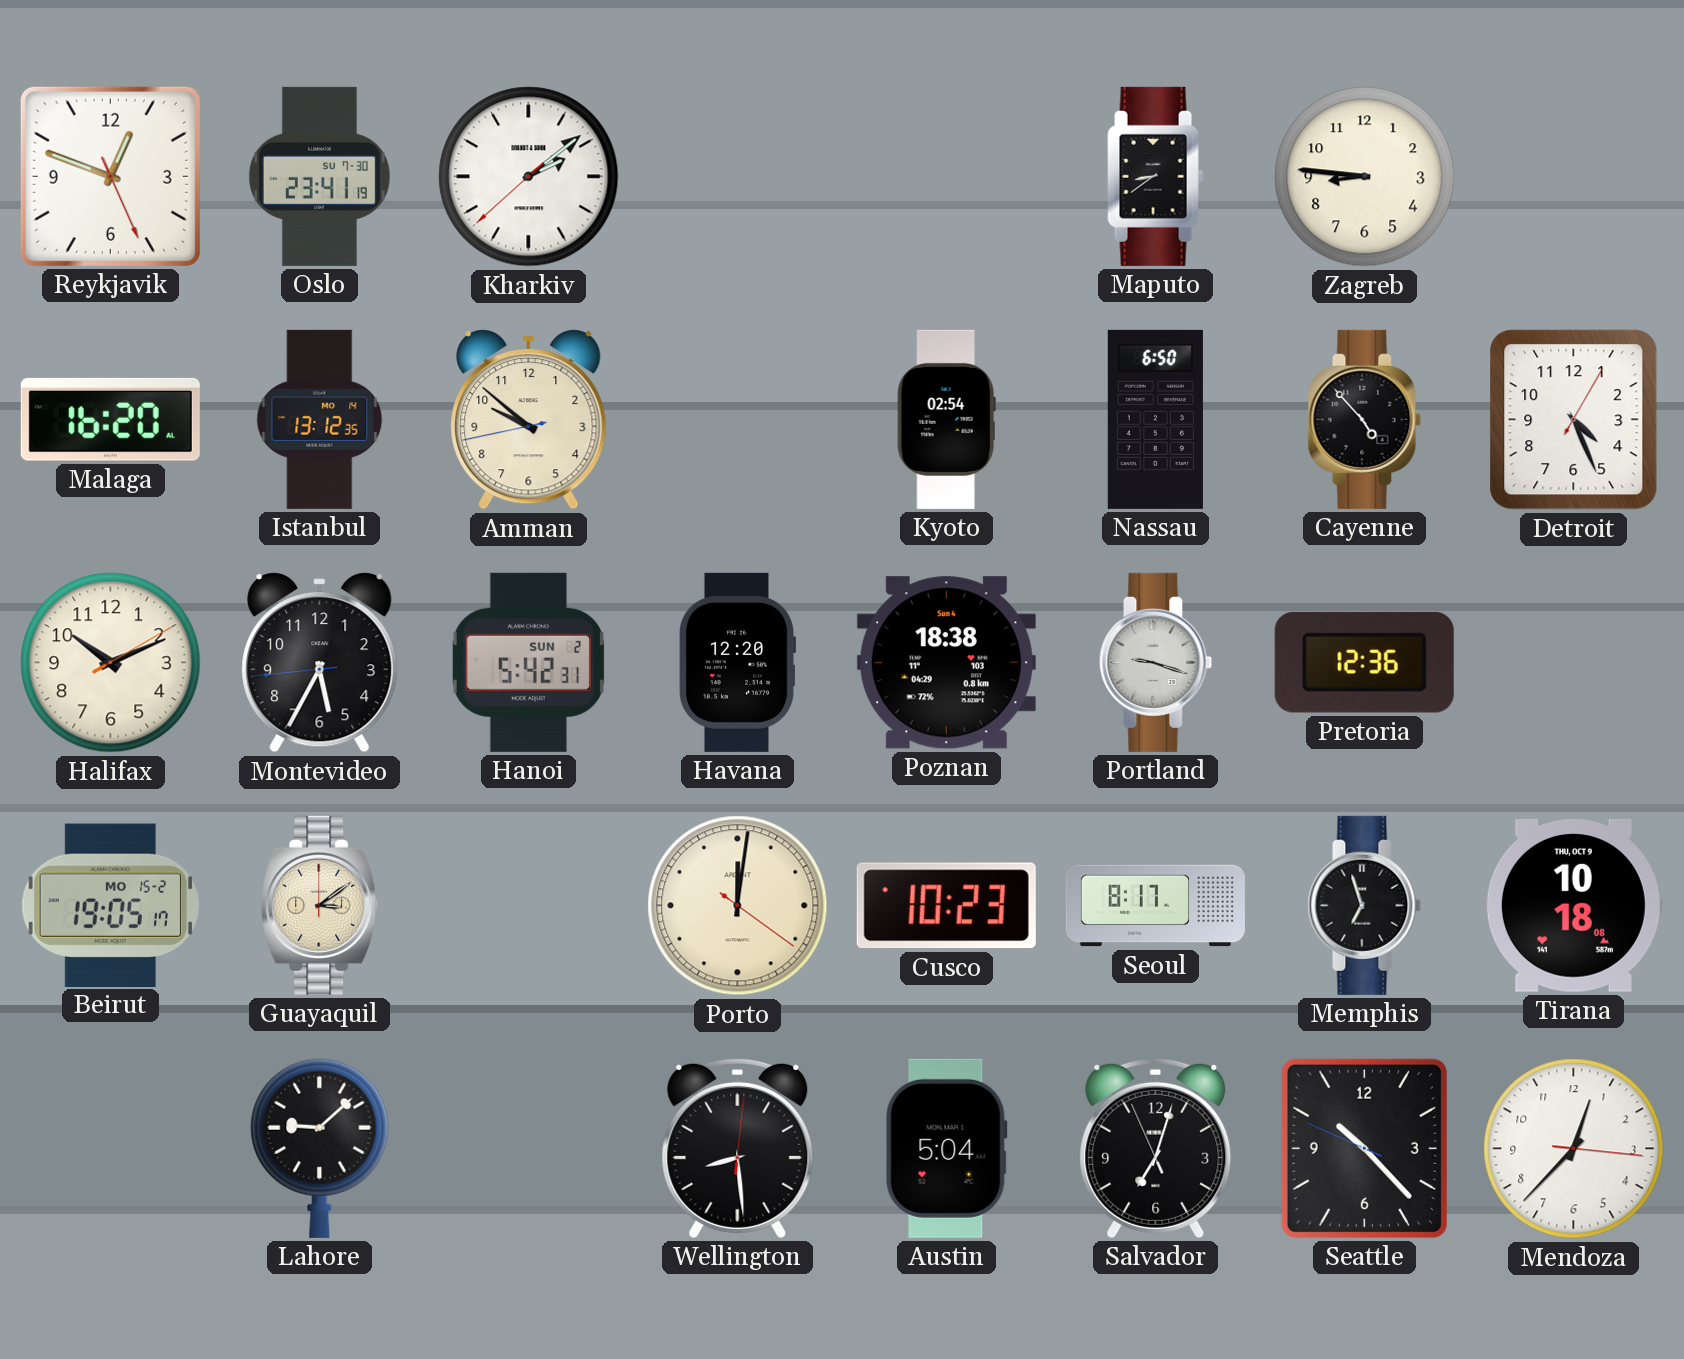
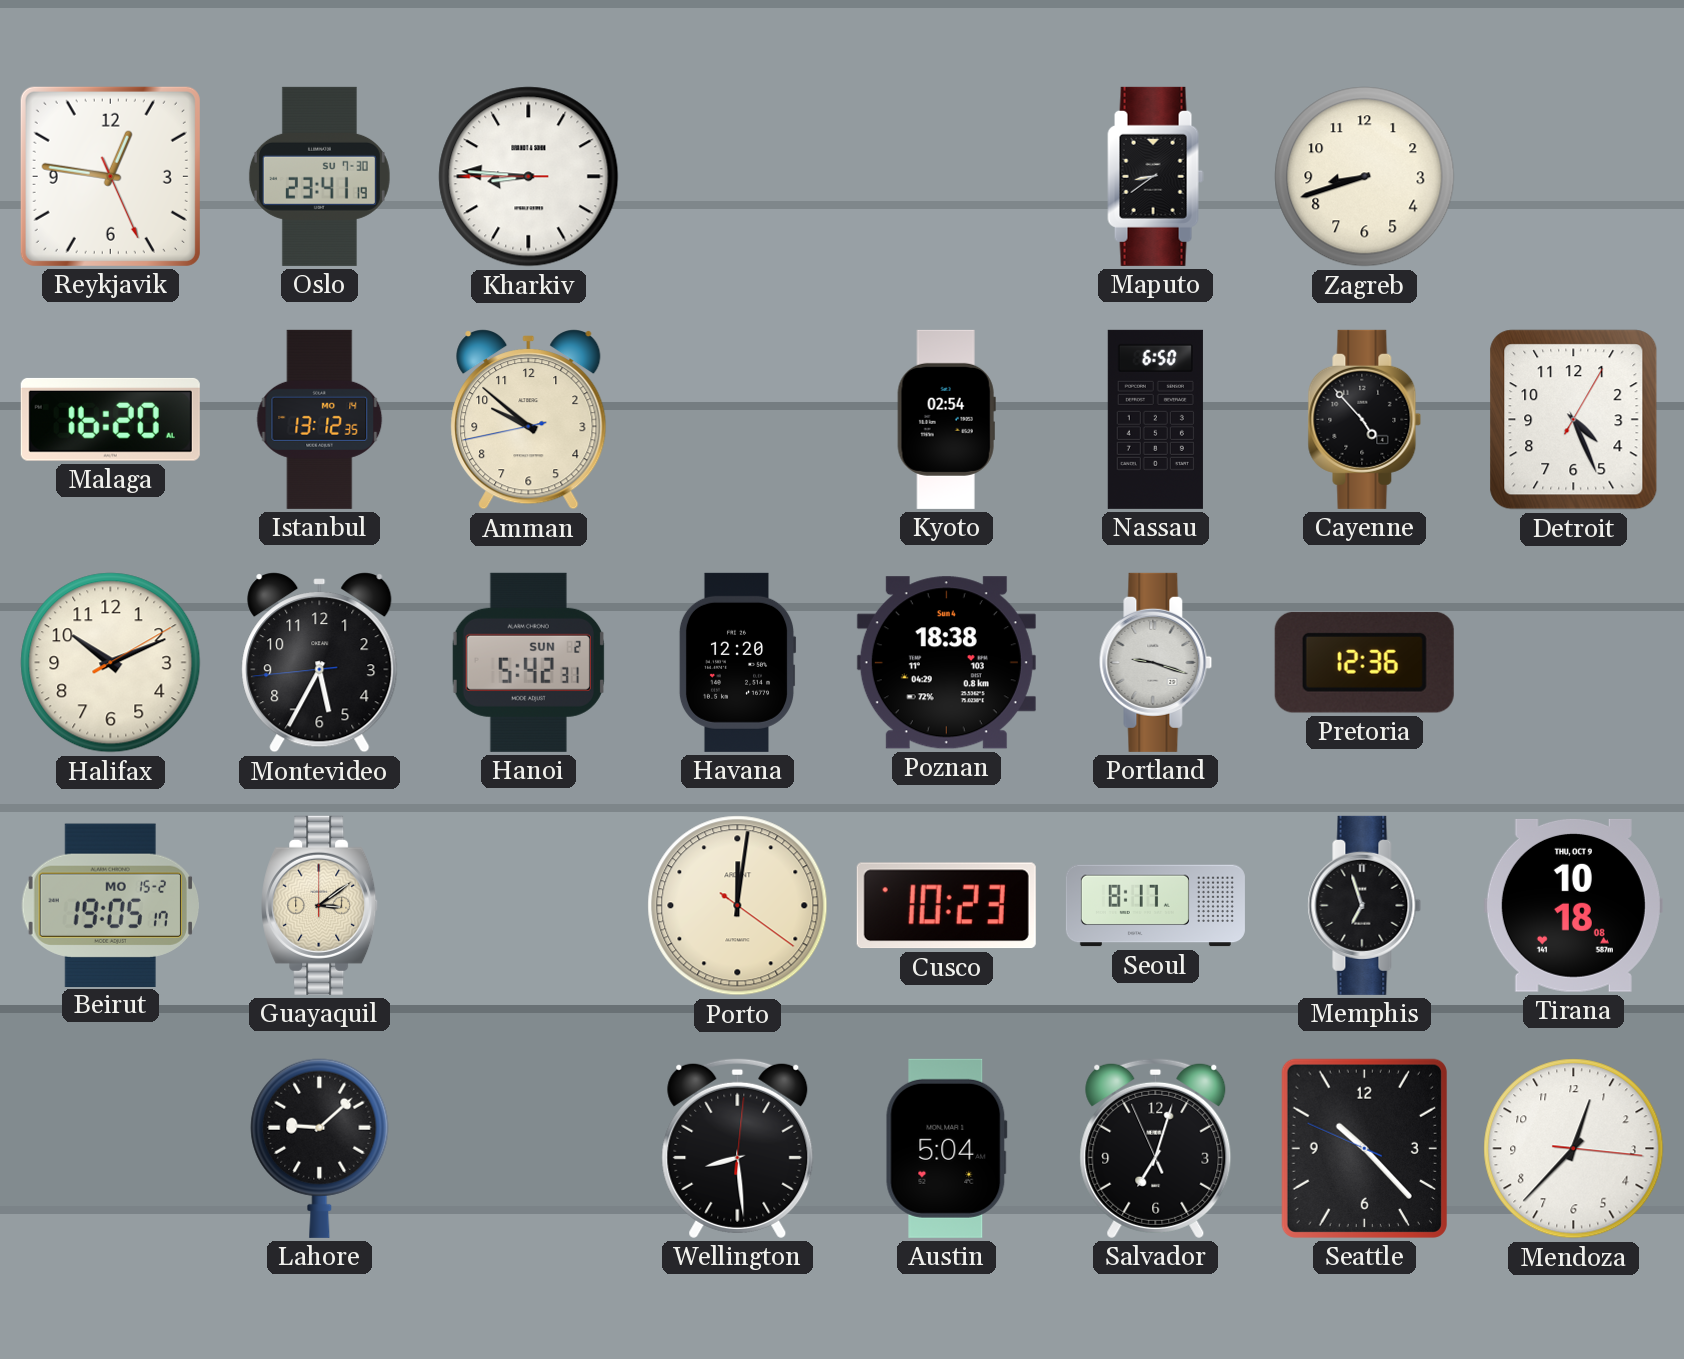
Reykjavik: 12:48 -> 12:46
Kharkiv: 2:08 -> 8:45
Zagreb: 8:46 -> 8:42
